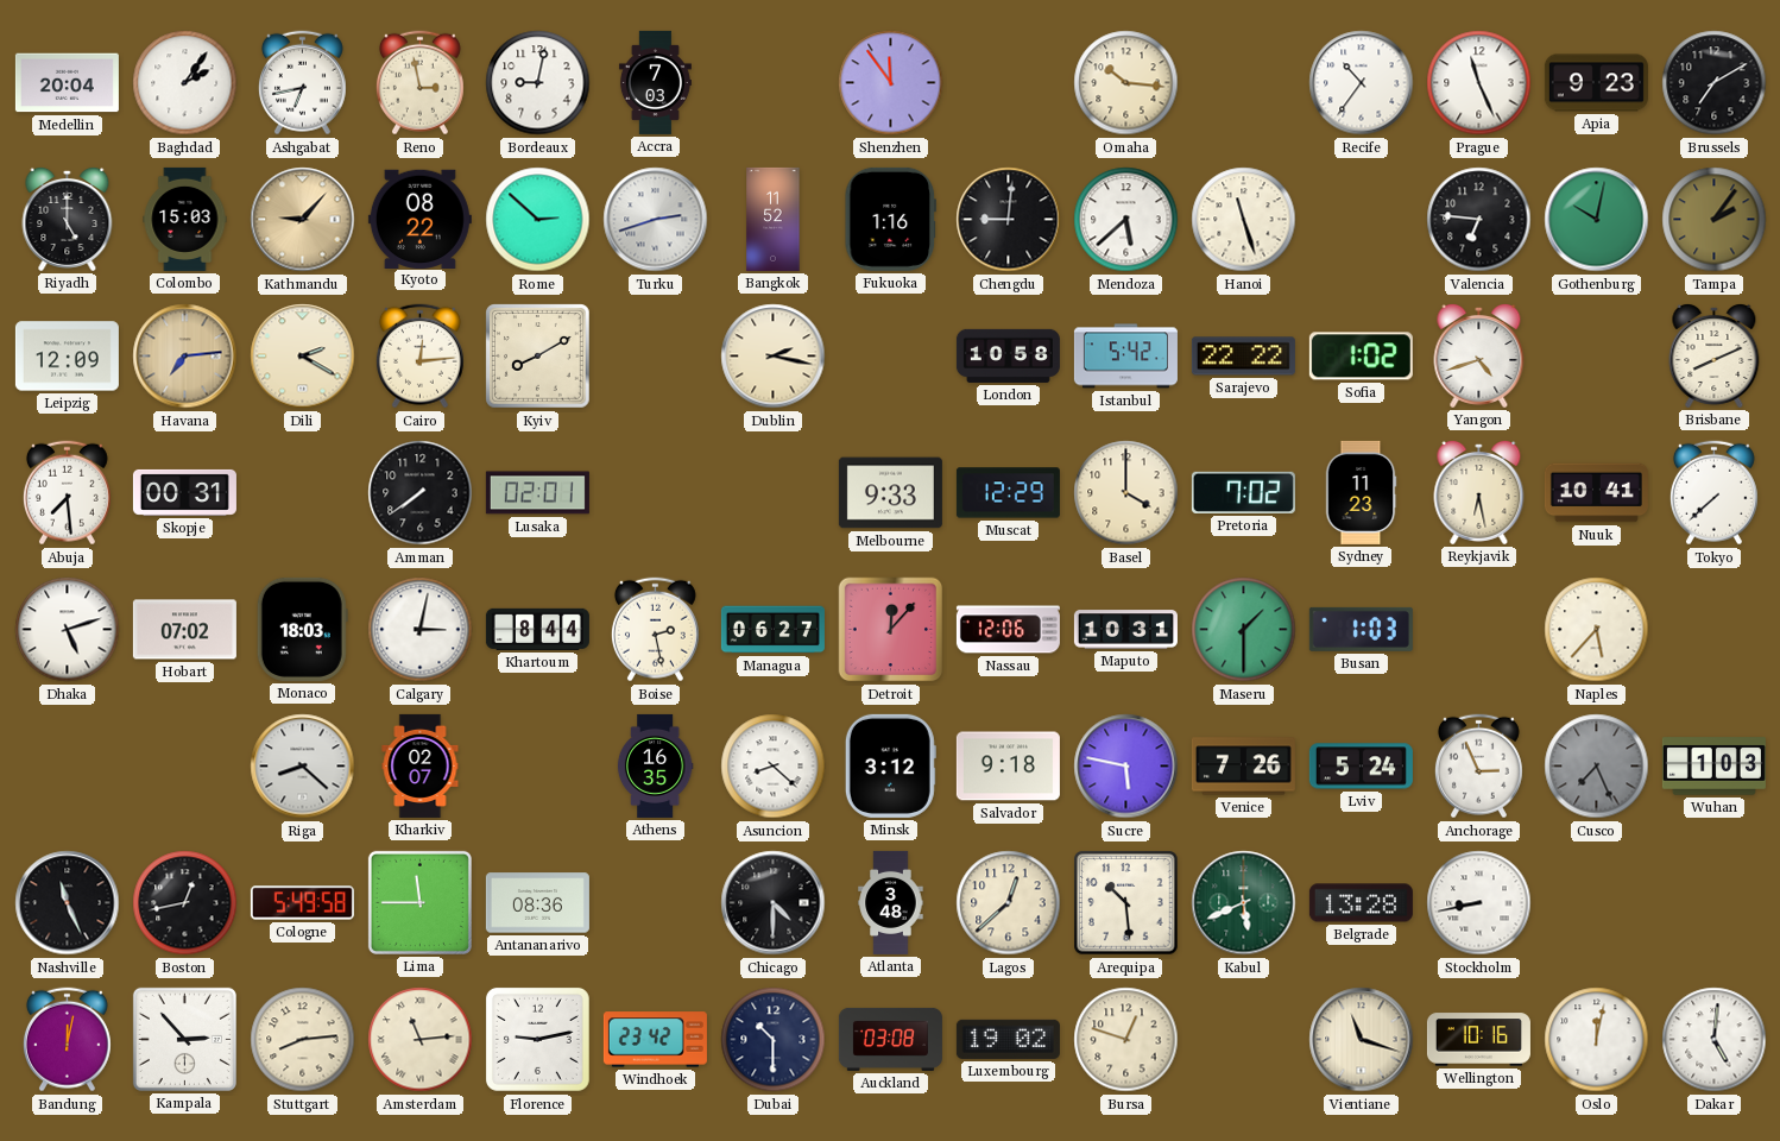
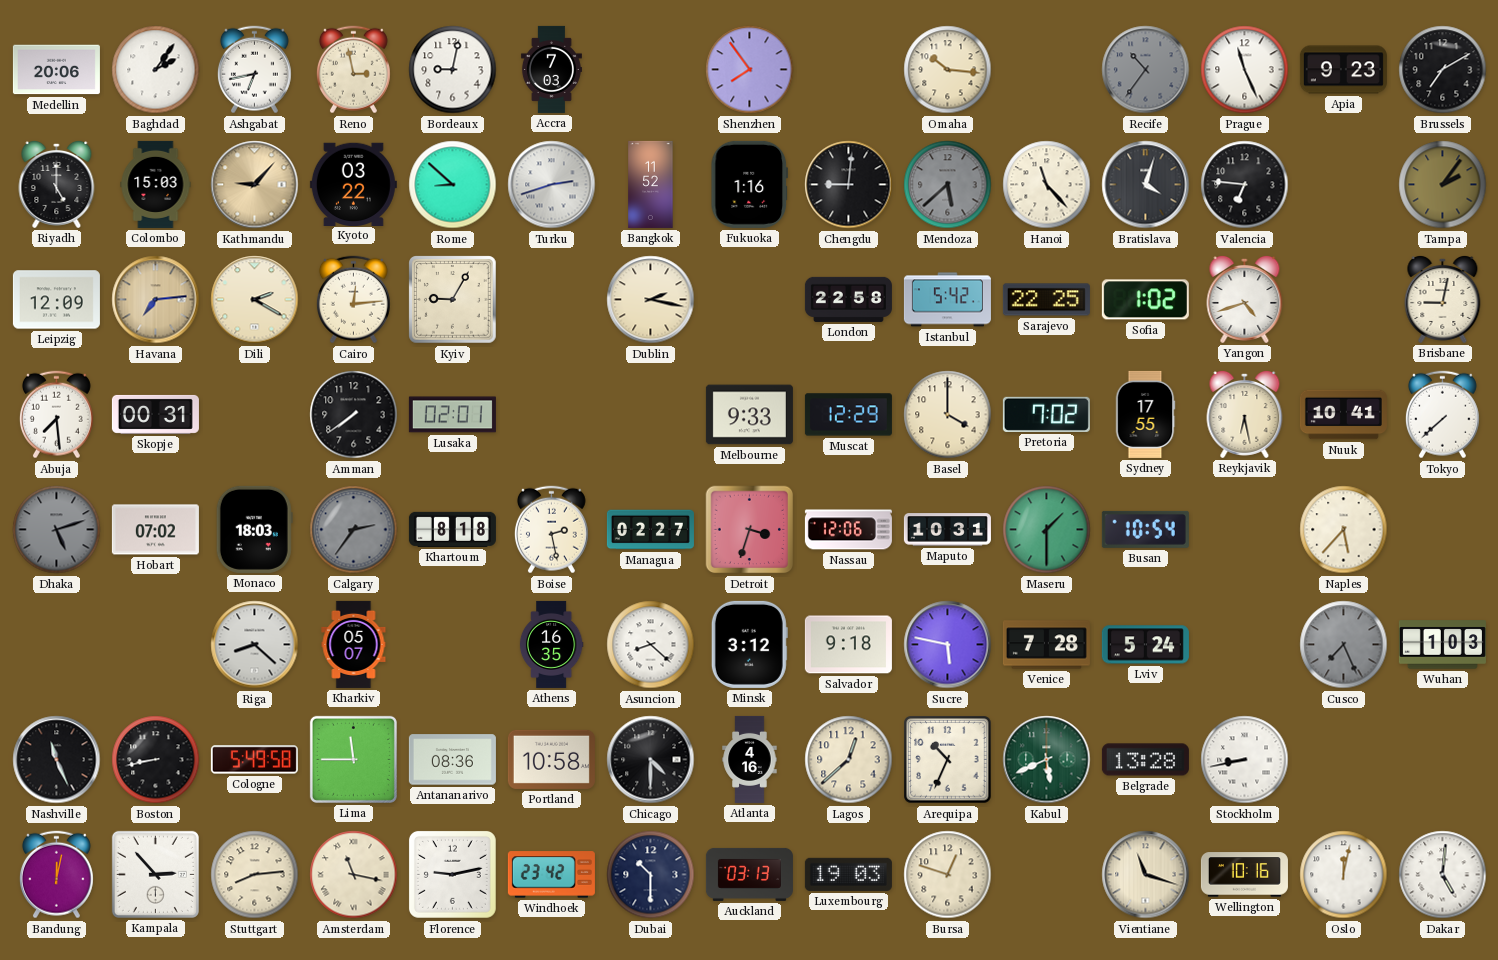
Medellin: 20:04 -> 20:06
Shenzhen: 11:54 -> 7:54
Recife dial: white -> grey
Kyoto: 08:22 -> 03:22
Rome: 2:52 -> 8:52
Mendoza dial: white -> grey
Hanoi: 11:27 -> 11:23
Bratislava: none -> 4:03
Gothenburg: 10:02 -> none
Kyiv: 8:10 -> 9:05
London: 10:58 -> 22:58
Sarajevo: 22:22 -> 22:25
Brisbane: 8:11 -> 9:02
Sydney: 11:23 -> 17:55
Dhaka dial: white -> grey
Calgary: 3:02 -> 2:36
Calgary dial: white -> grey
Khartoum: 8:44 -> 8:18
Managua: 06:27 -> 02:27
Detroit: 12:07 -> 3:33
Busan: 1:03 -> 10:54
Kharkiv: 02:07 -> 05:07
Venice: 7:26 -> 7:28
Anchorage: 2:56 -> none
Boston: 12:43 -> 8:43
Portland: none -> 10:58
Atlanta: 3:48 -> 4:16
Arequipa: 10:29 -> 10:34
Amsterdam: 11:14 -> 11:17
Auckland: 03:08 -> 03:13
Luxembourg: 19:02 -> 19:03
